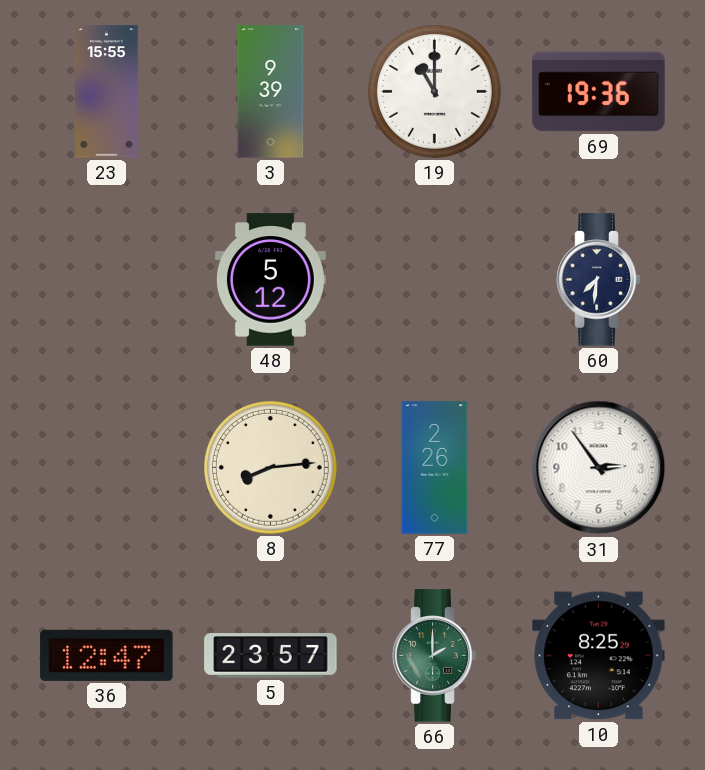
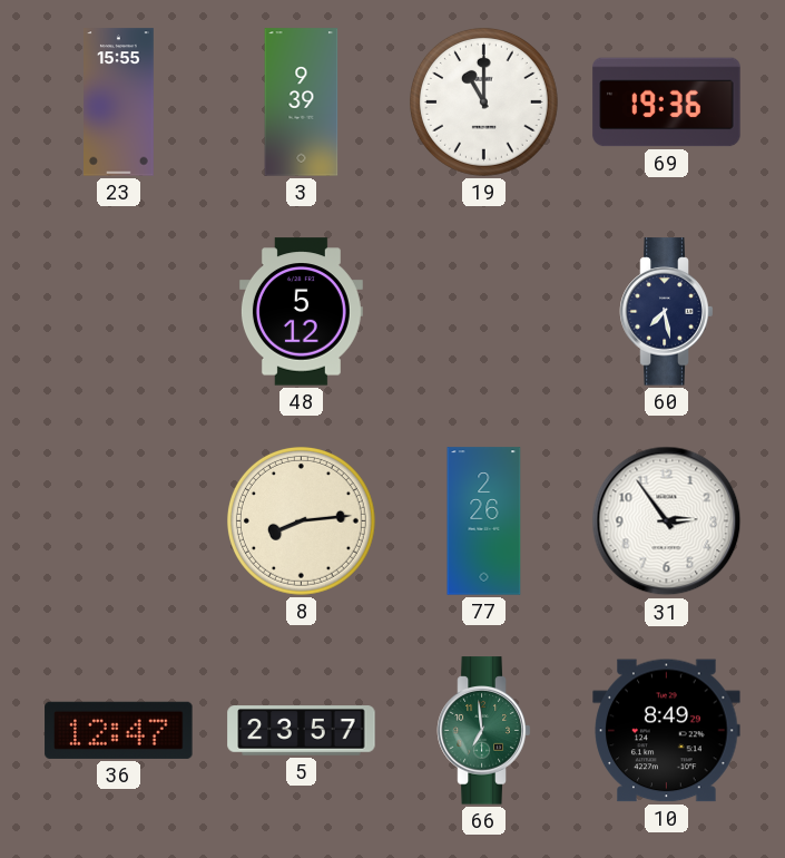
60: 7:31 -> 7:28
66: 2:00 -> 6:59
10: 8:25 -> 8:49
